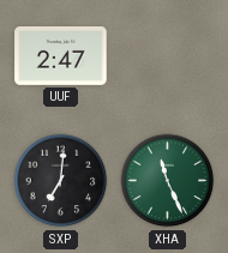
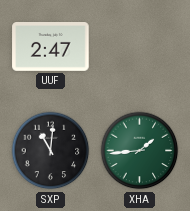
SXP: 7:01 -> 11:01
XHA: 11:26 -> 1:44
